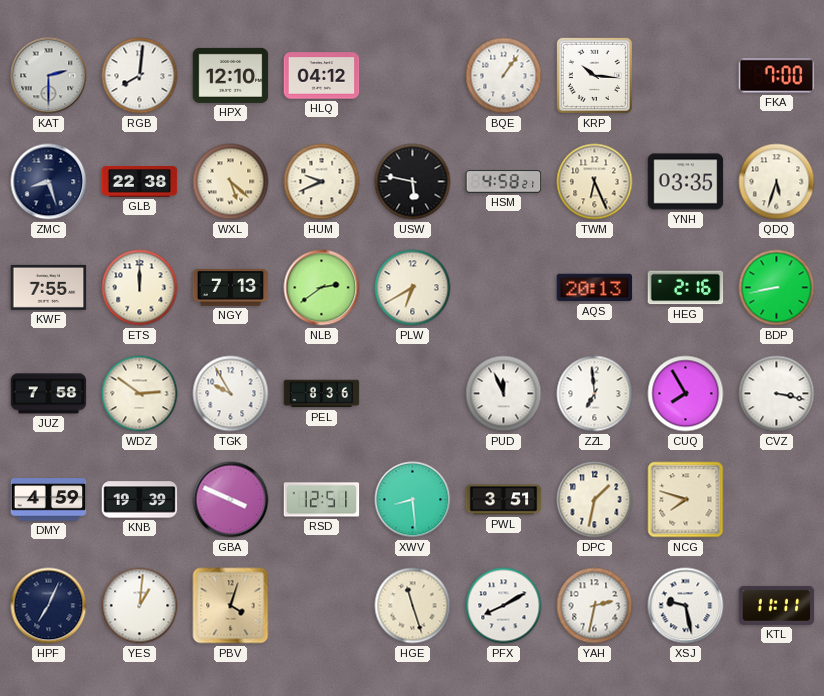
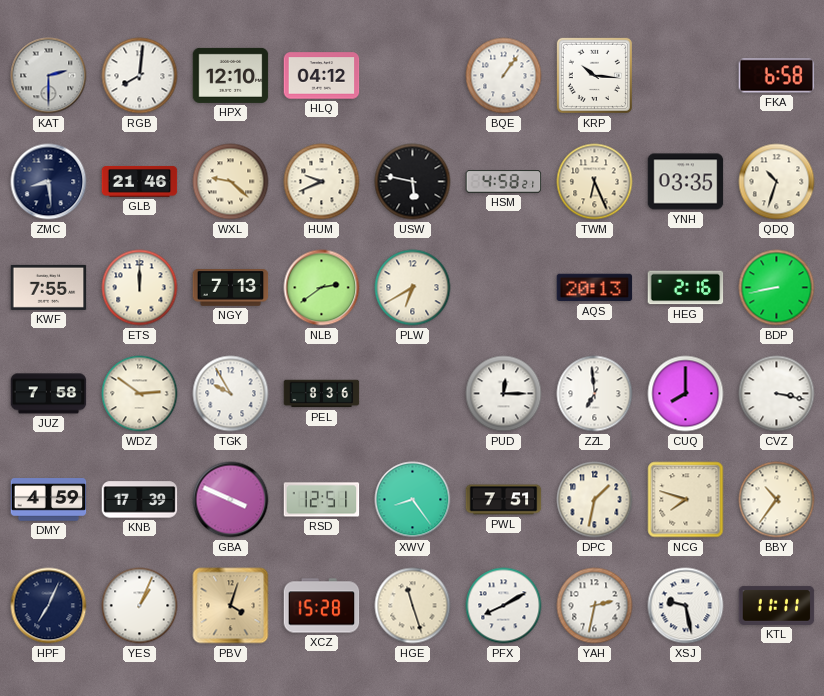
FKA: 7:00 -> 6:58
ZMC: 8:27 -> 8:29
GLB: 22:38 -> 21:46
WXL: 5:22 -> 9:22
QDQ: 5:33 -> 10:33
PUD: 11:56 -> 12:15
CUQ: 7:55 -> 8:00
KNB: 19:39 -> 17:39
XWV: 8:29 -> 8:24
PWL: 3:51 -> 7:51
BBY: none -> 10:36
YES: 1:01 -> 1:04
XCZ: none -> 15:28
